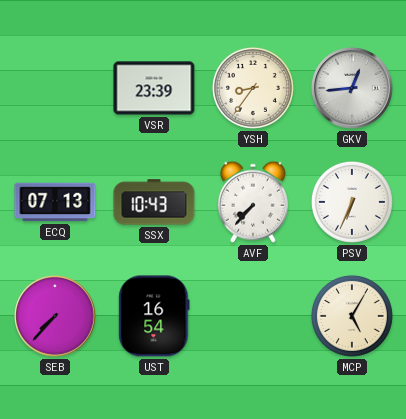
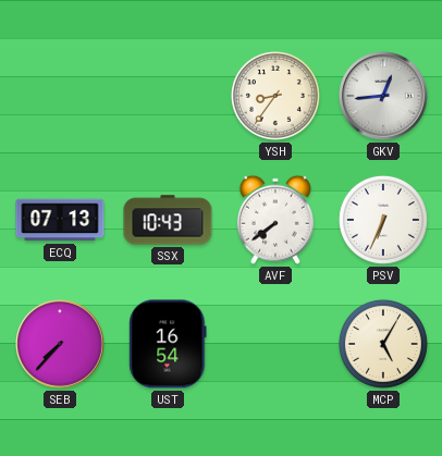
VSR: 23:39 -> none
AVF: 7:37 -> 7:39
